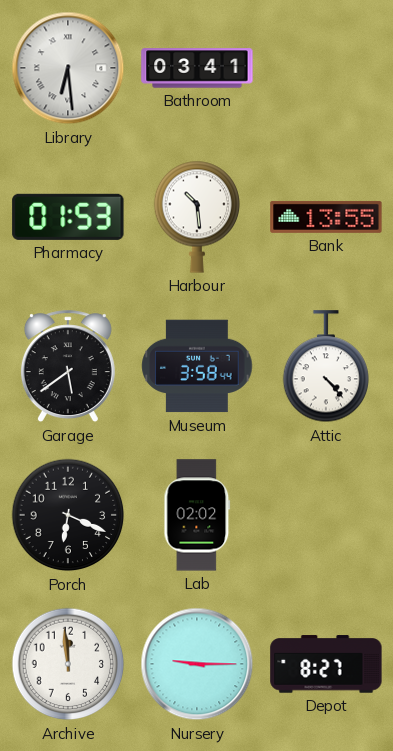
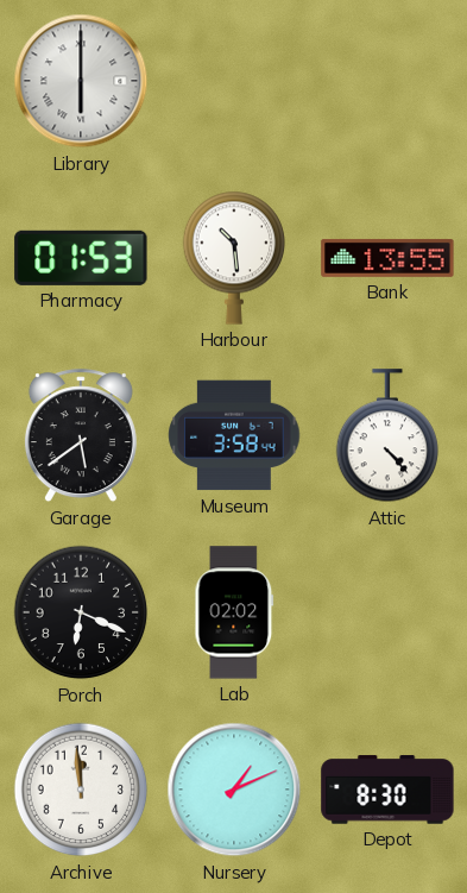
Library: 6:29 -> 6:00
Bathroom: 03:41 -> none
Nursery: 9:15 -> 1:11
Depot: 8:27 -> 8:30
